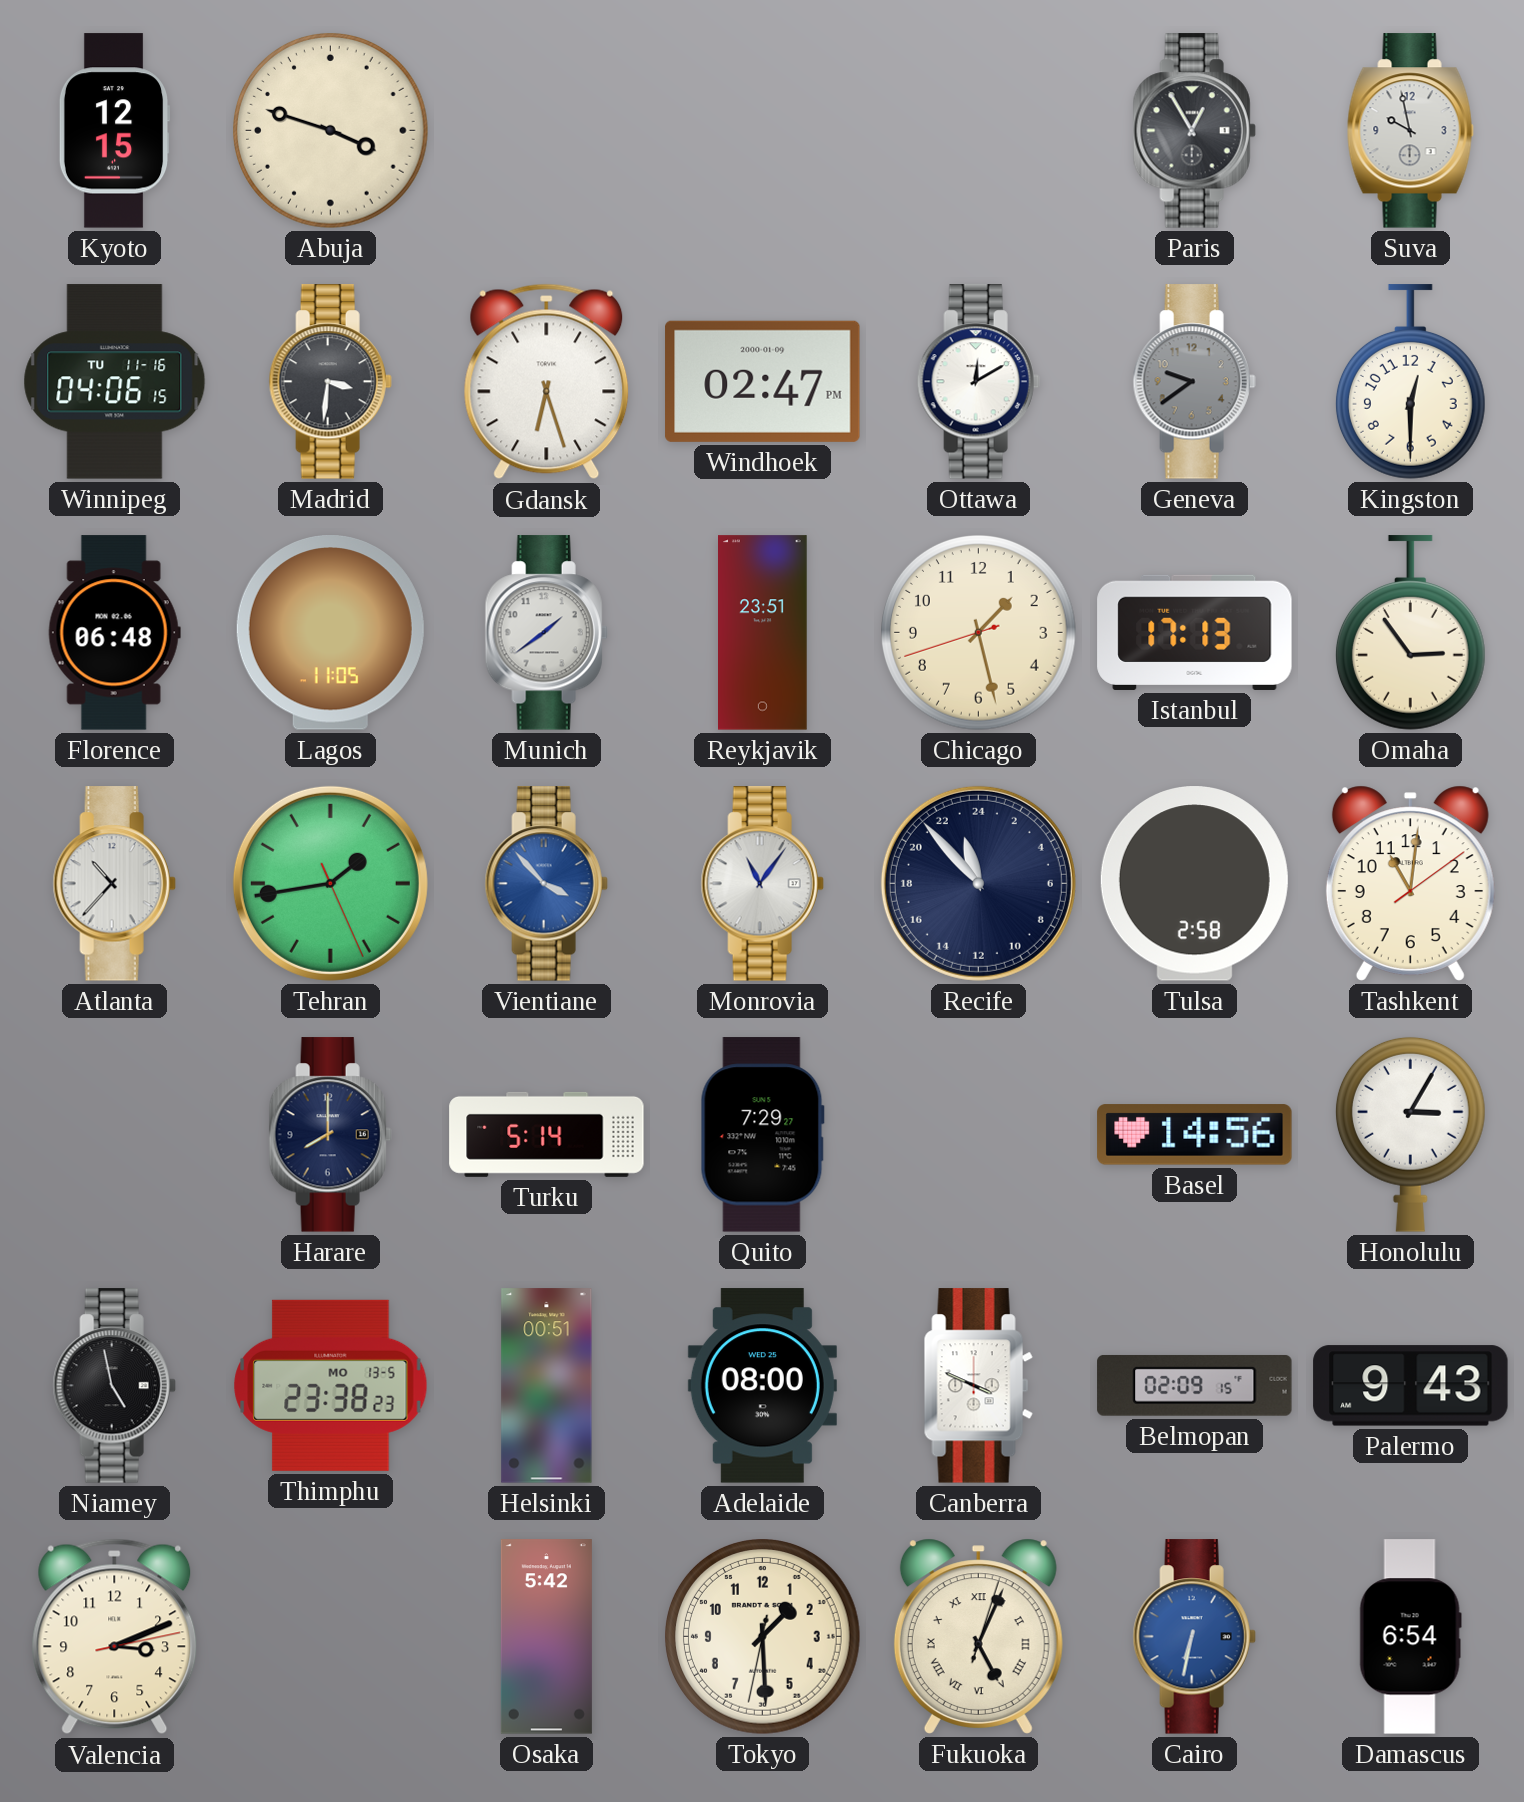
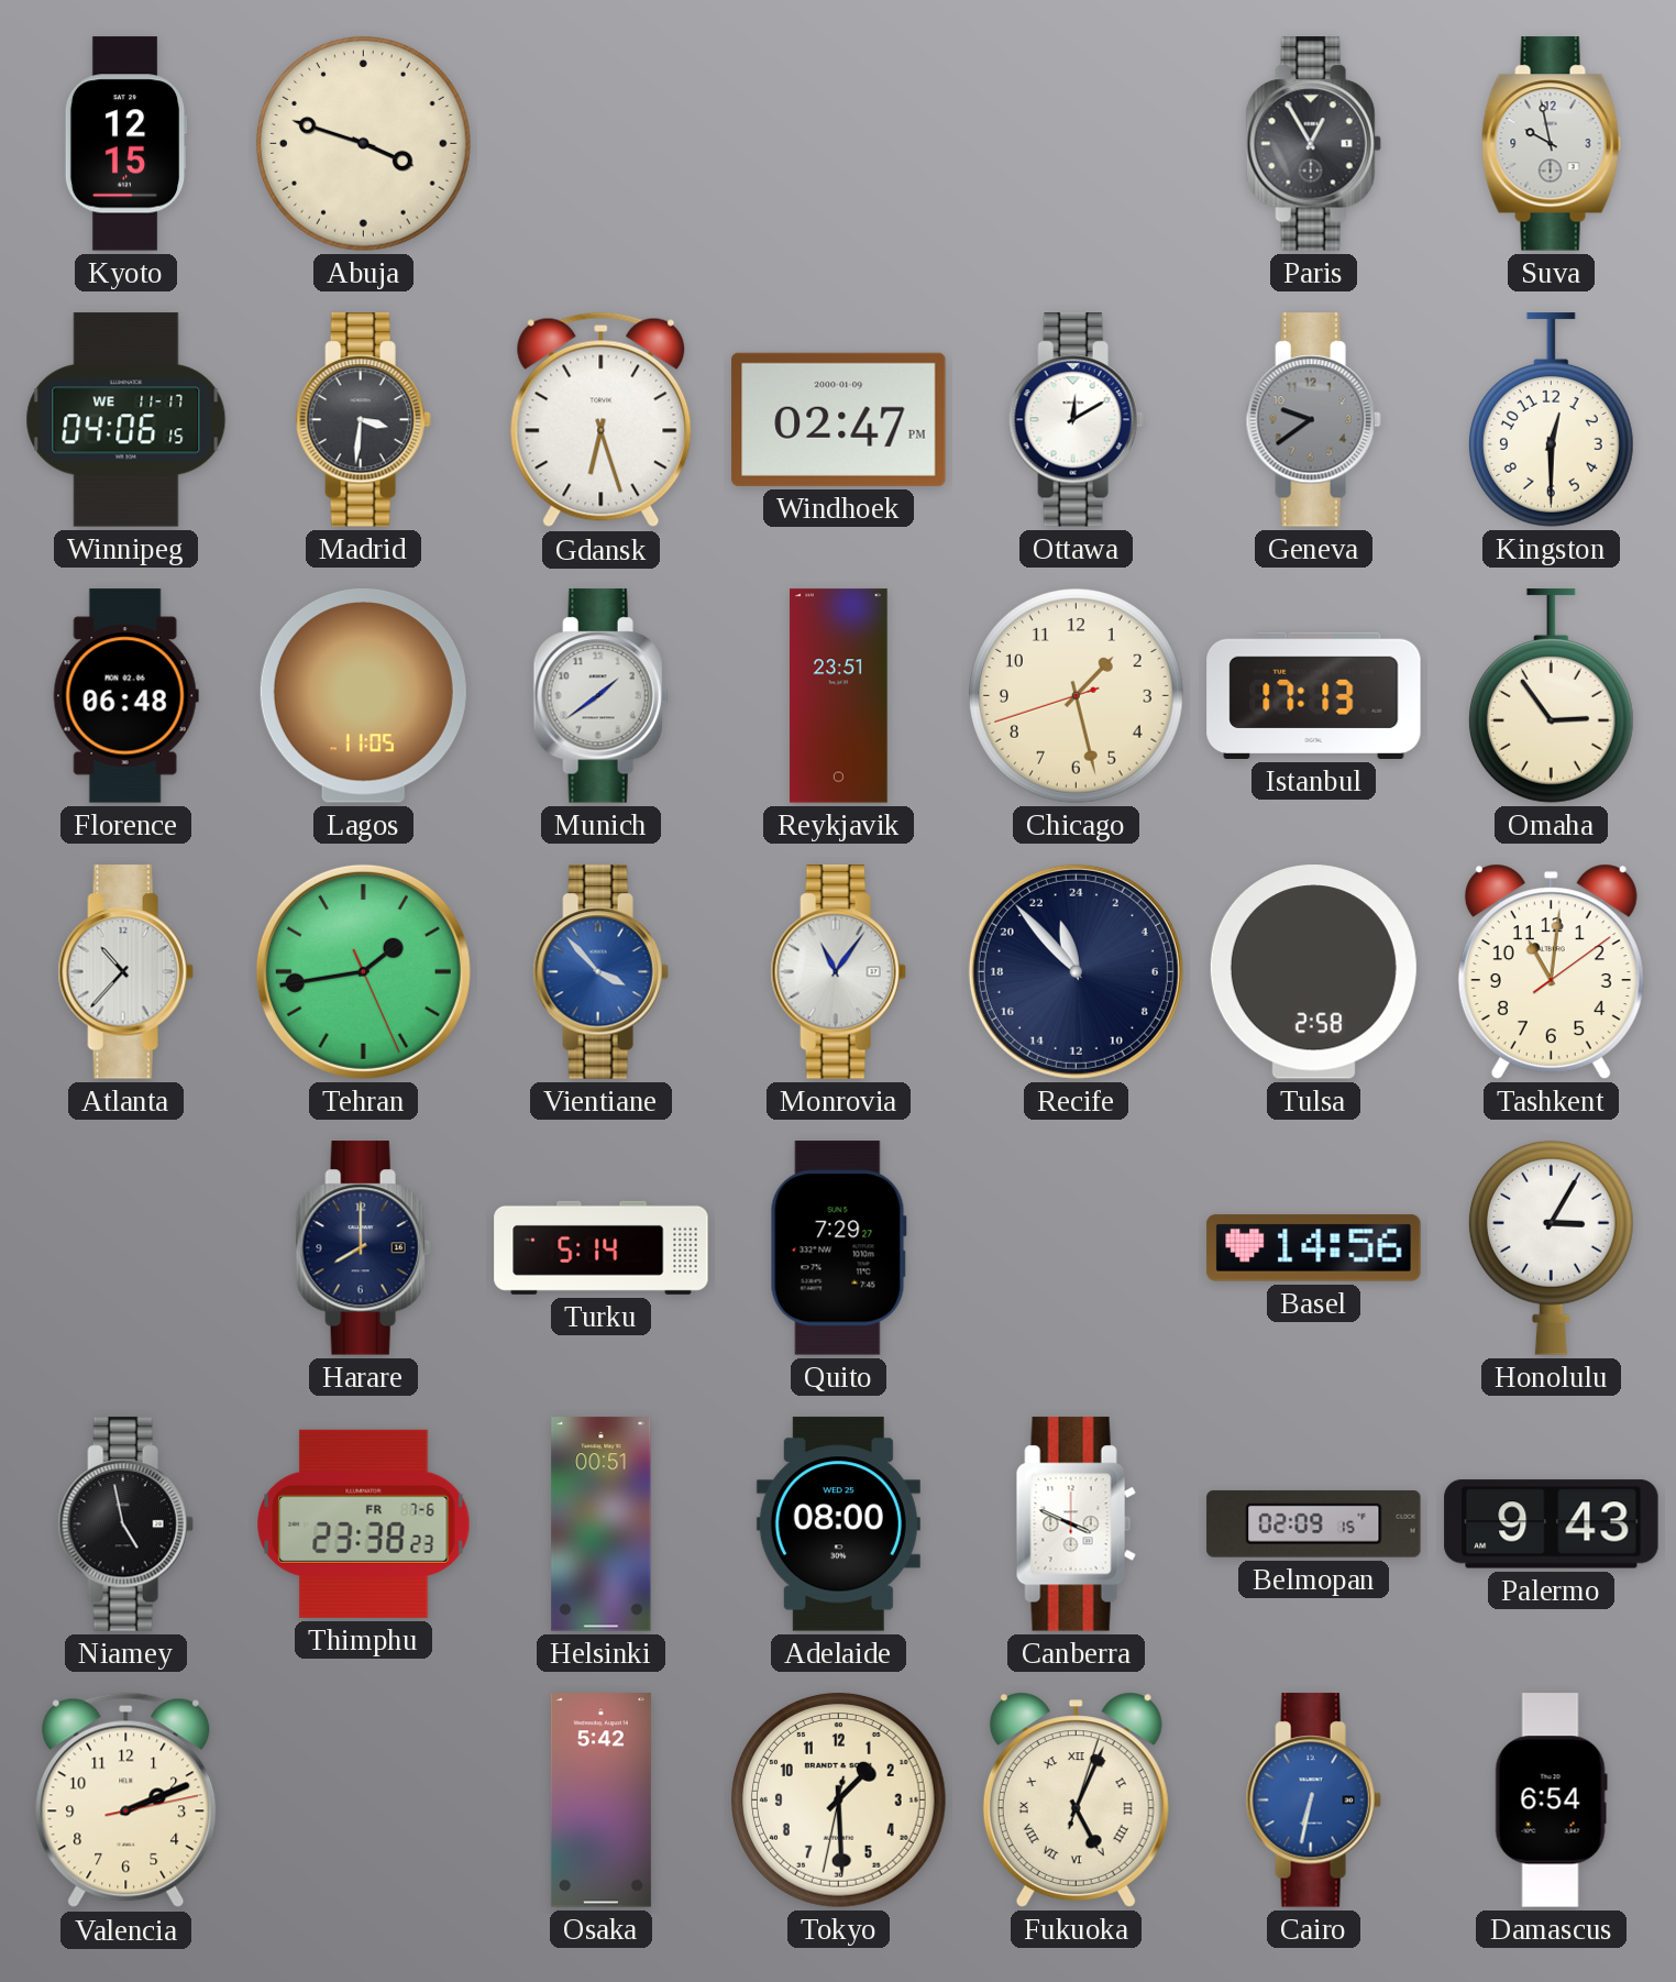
Winnipeg date: TU 11-16 -> WE 11-17
Thimphu date: MO 13-5 -> FR 7-6
Valencia: 3:11 -> 2:11
